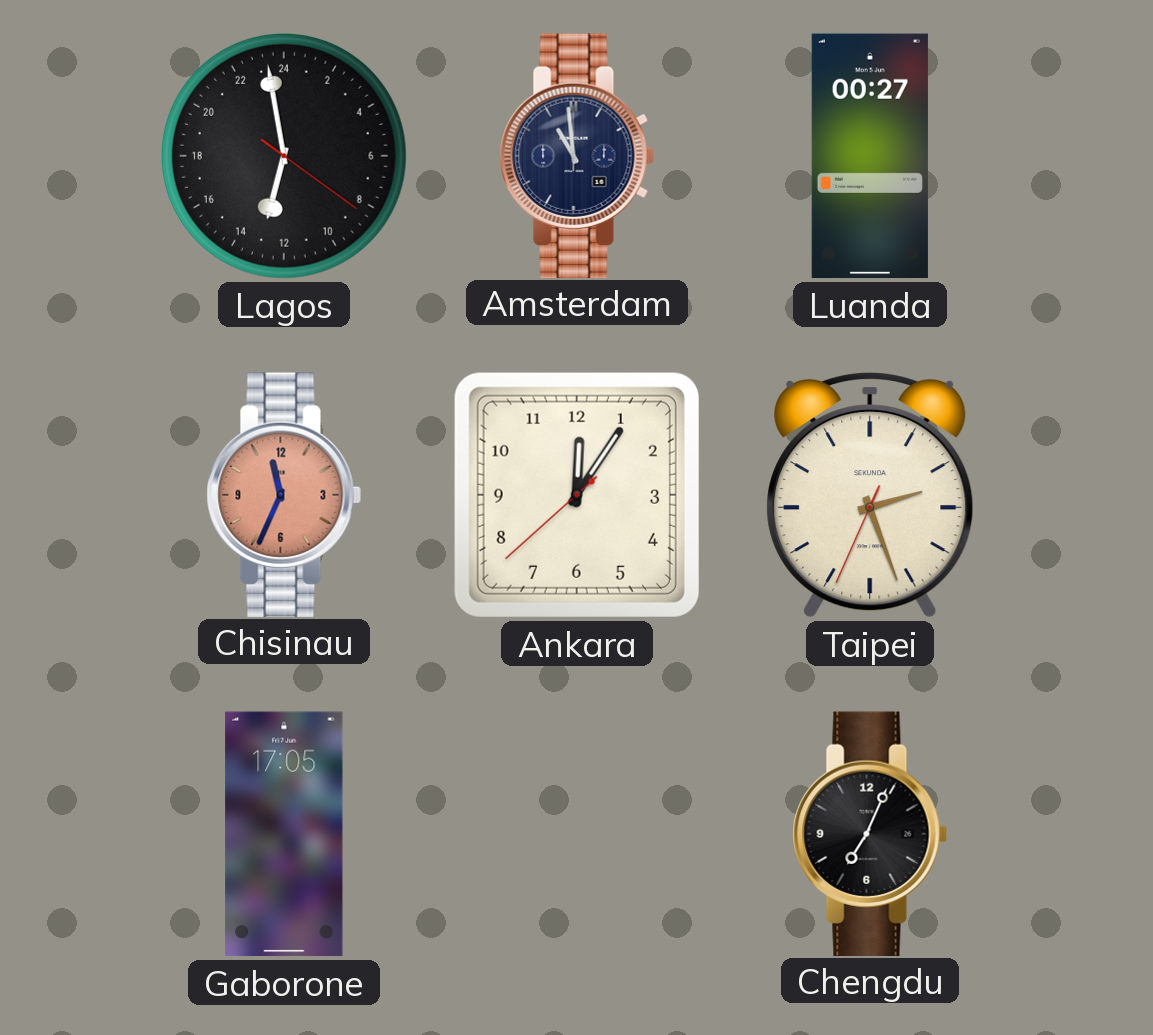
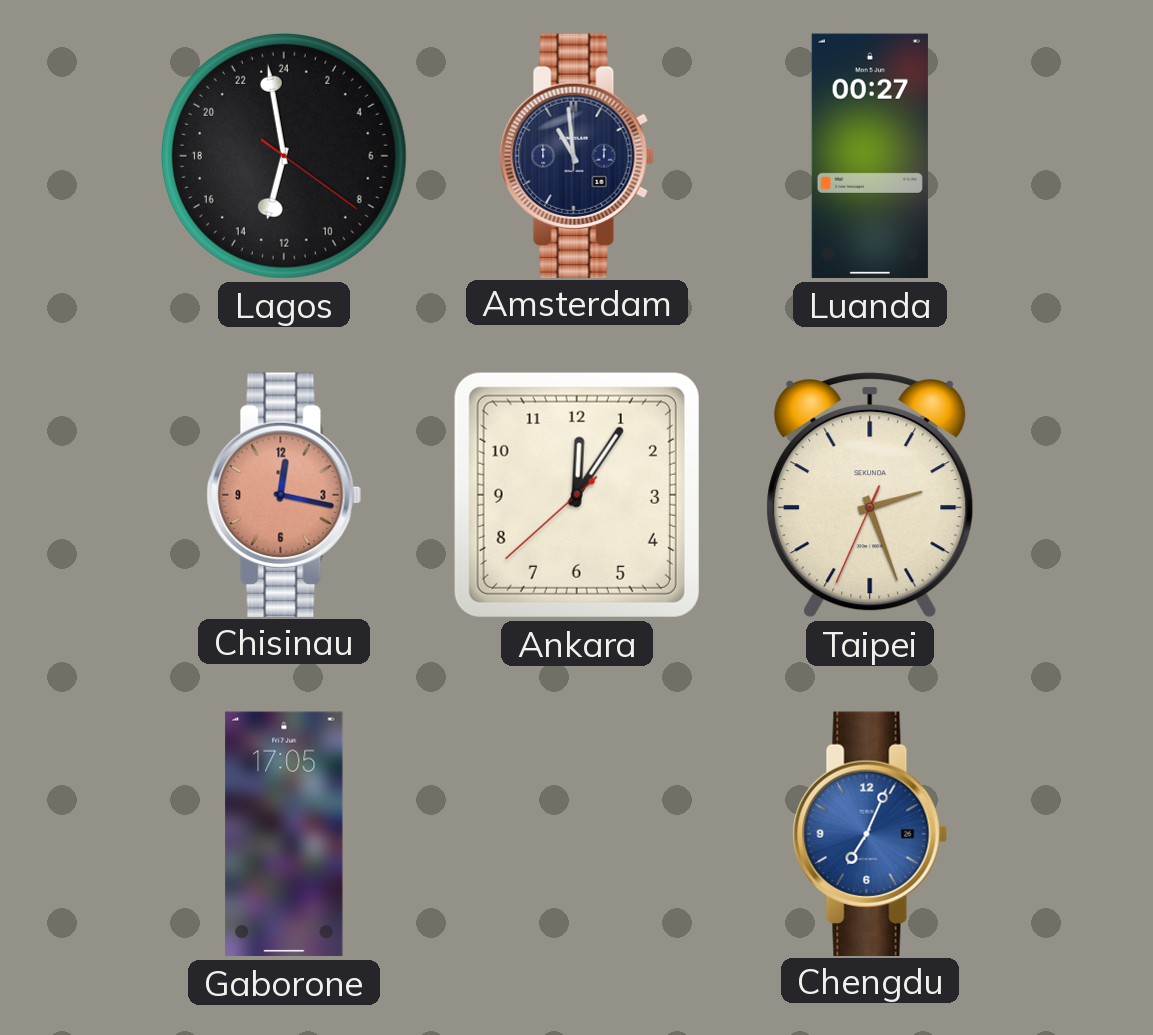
Chisinau: 11:34 -> 12:17
Chengdu dial: black -> blue
